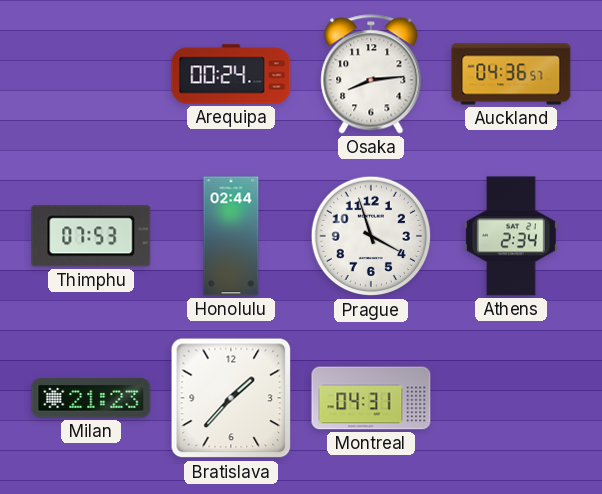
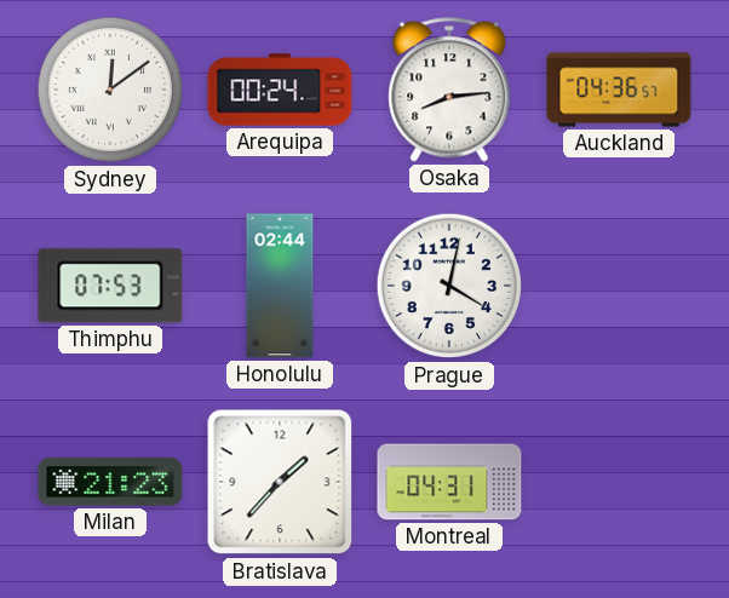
Sydney: none -> 12:09
Prague: 3:57 -> 4:02
Athens: 2:34 -> none
